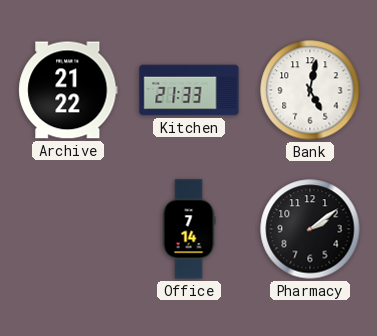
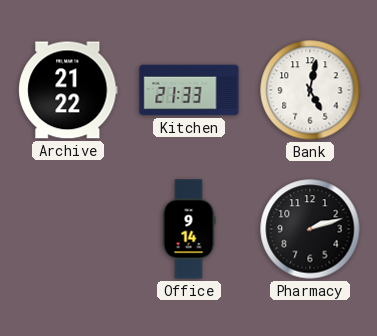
Office: 7:14 -> 9:14
Pharmacy: 2:09 -> 2:12
